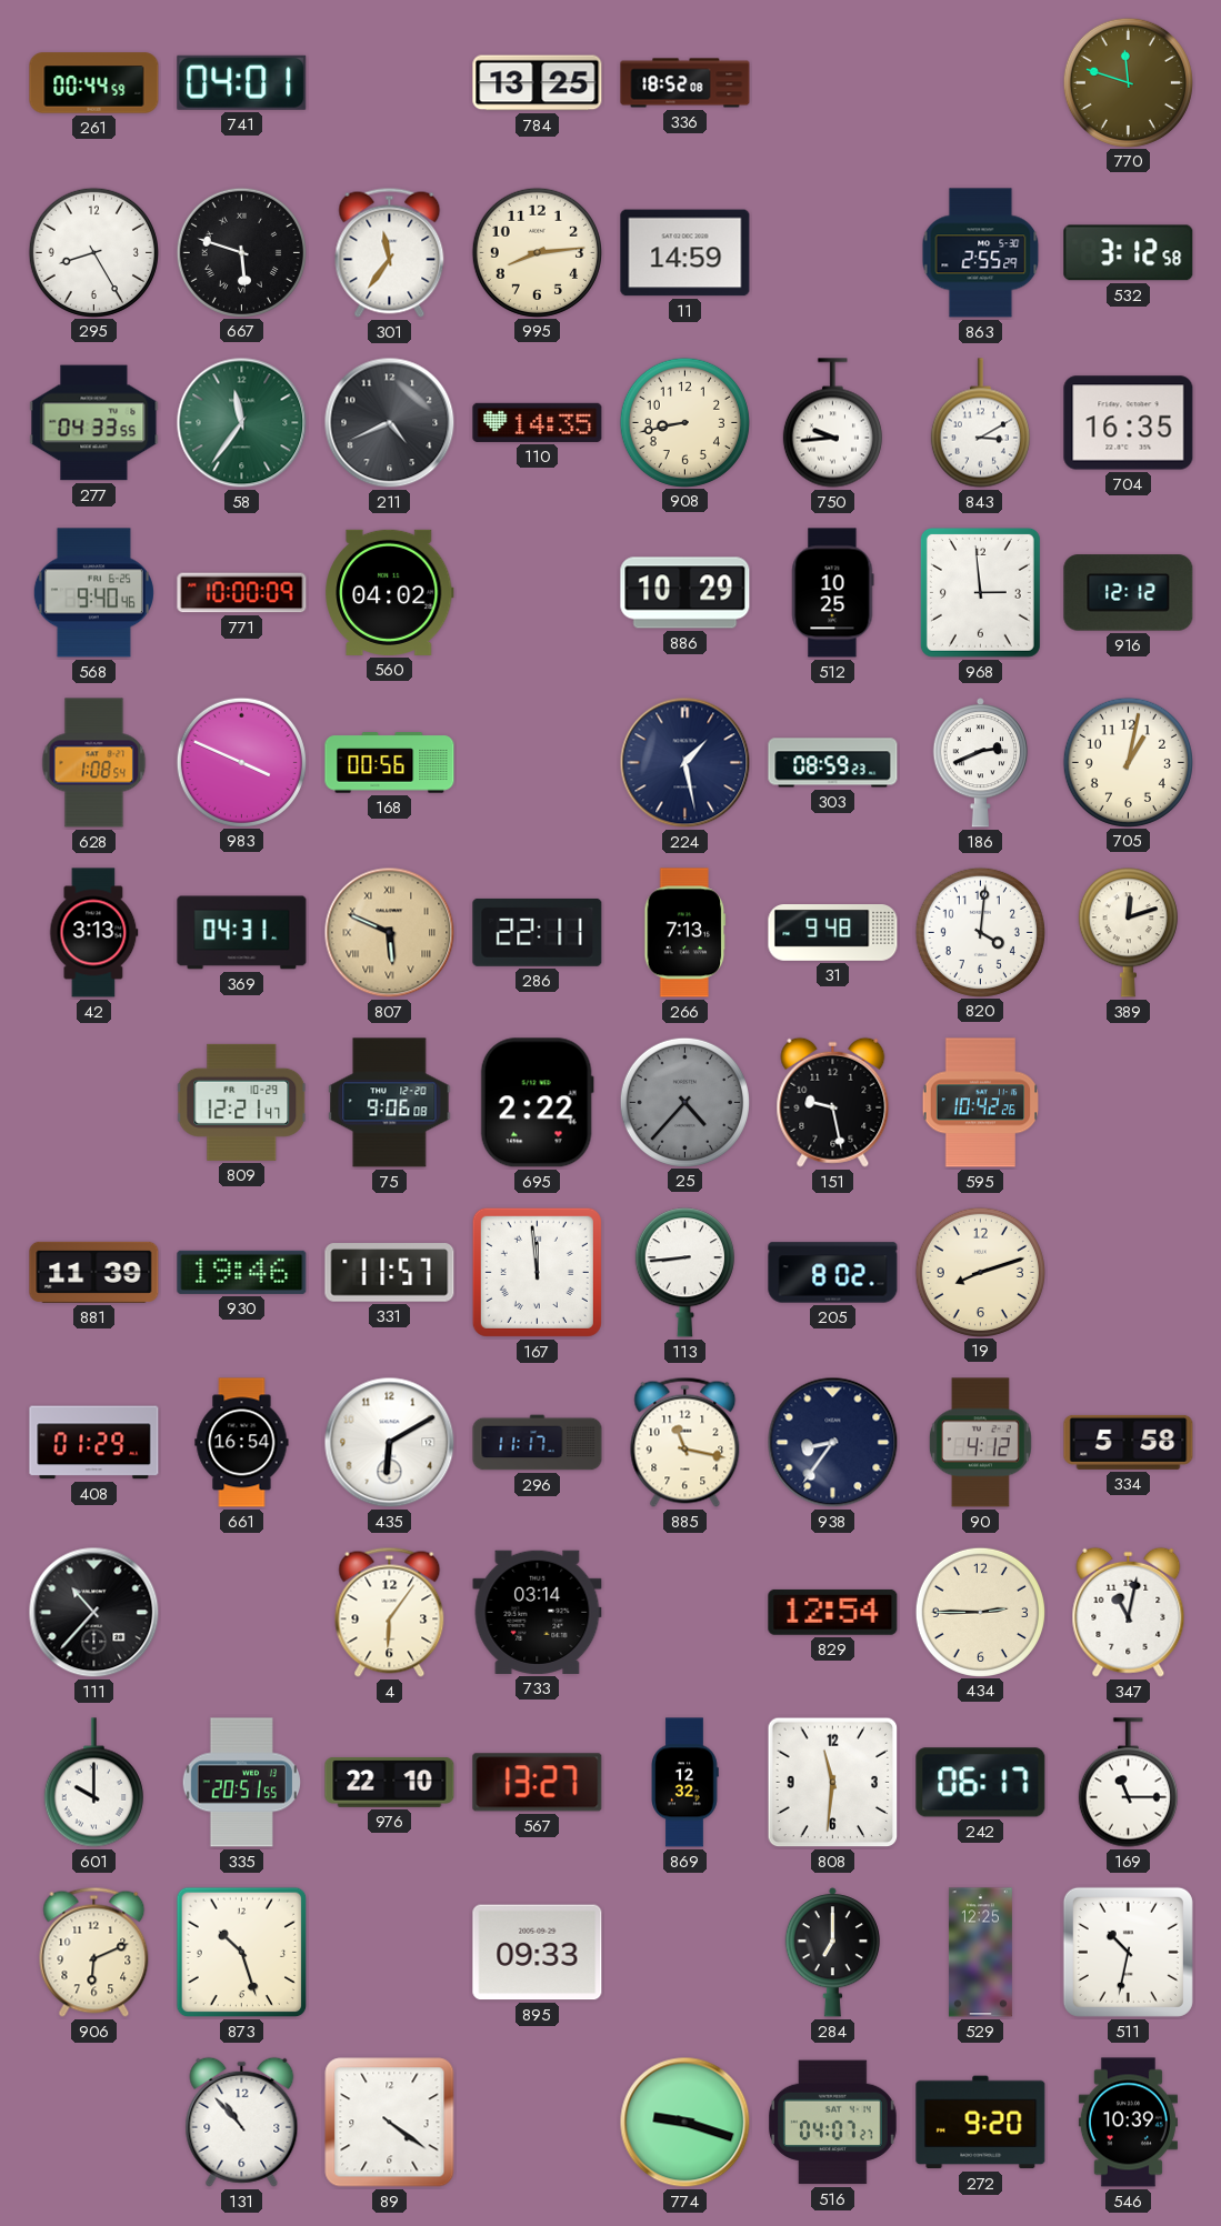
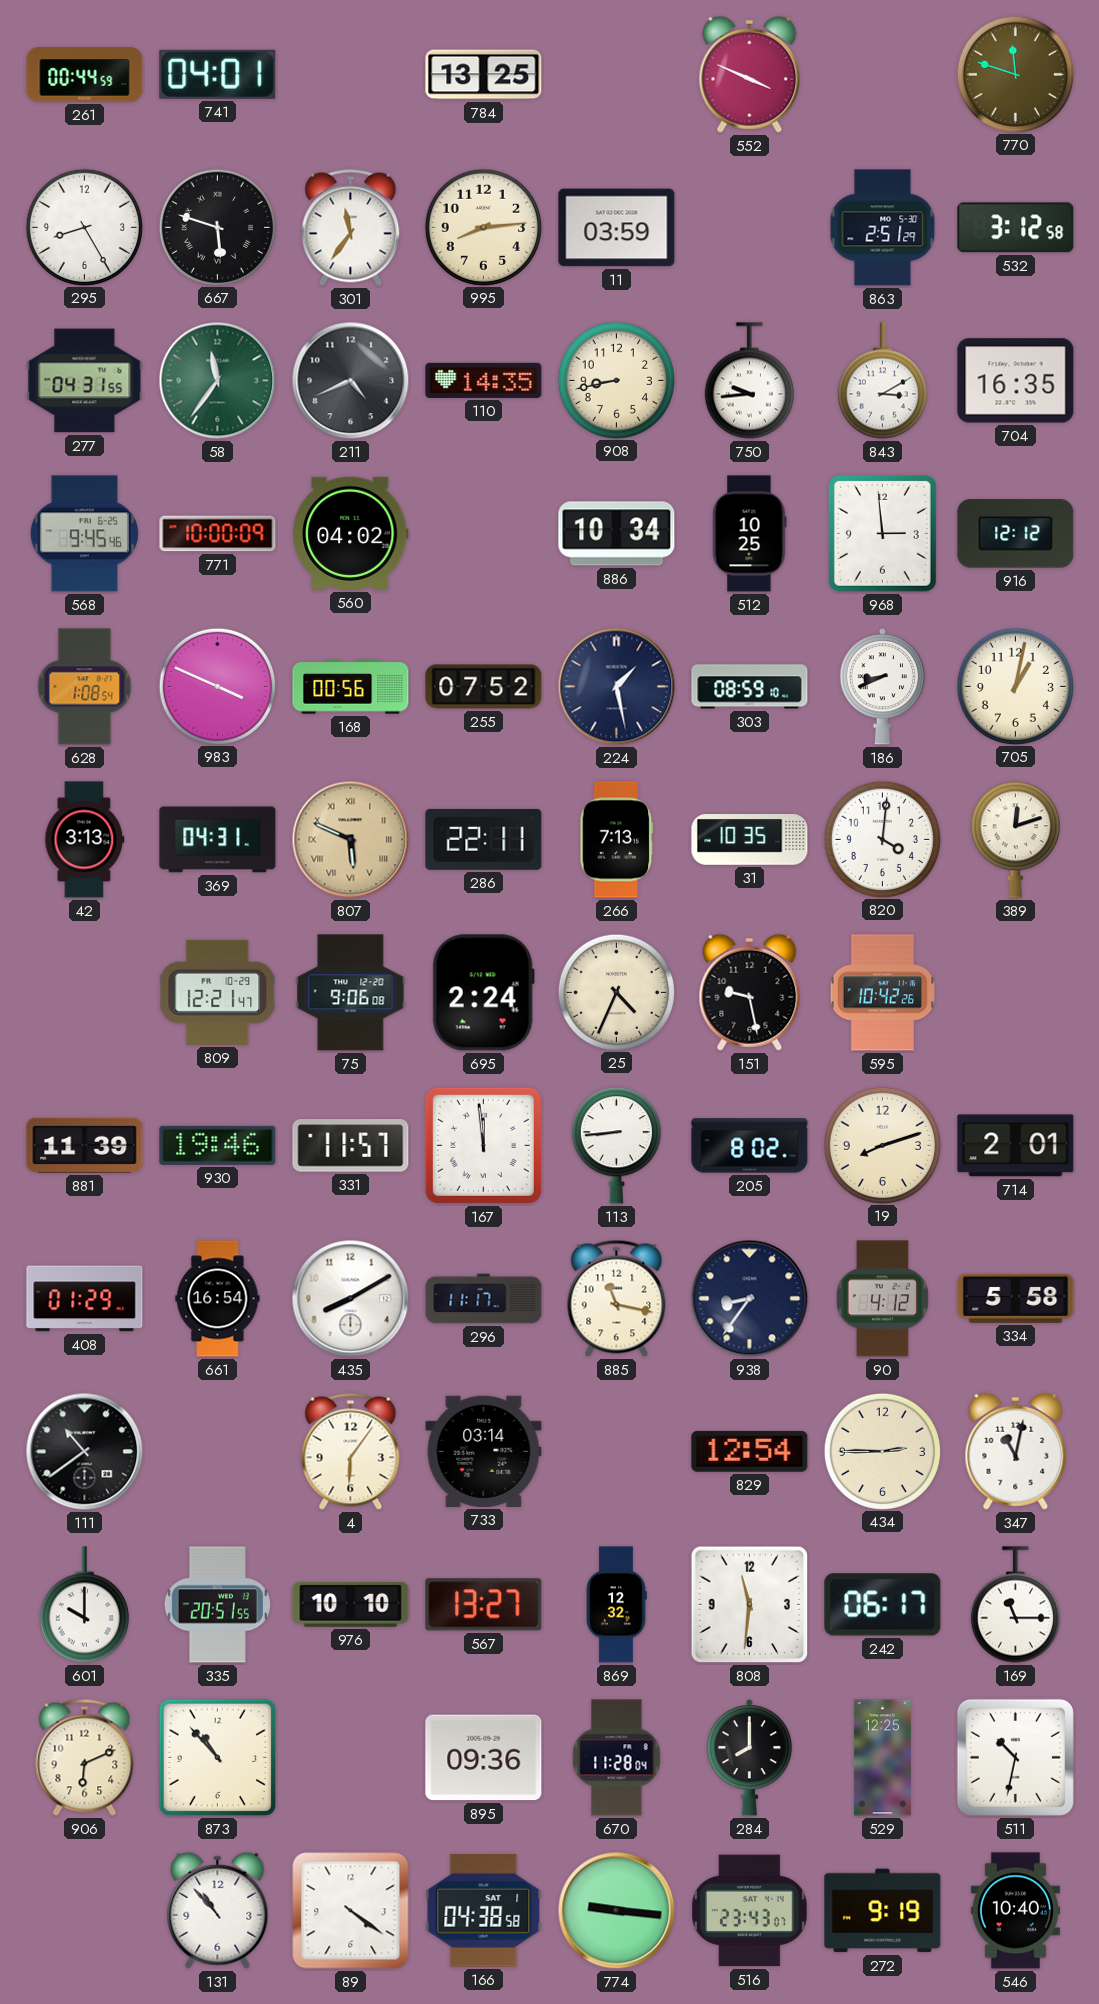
336: 18:52 -> none
552: none -> 3:49
11: 14:59 -> 03:59
863: 2:55 -> 2:51
277: 04:33 -> 04:31
568: 9:40 -> 9:45
886: 10:29 -> 10:34
255: none -> 07:52
303: 08:59:23 -> 08:59:10
186: 2:41 -> 8:41
31: 9:48 -> 10:35
695: 2:22 -> 2:24
25: 4:37 -> 4:34
25 dial: grey -> cream
714: none -> 2:01
435: 6:10 -> 8:10
111: 10:37 -> 10:39
976: 22:10 -> 10:10
873: 10:27 -> 10:53
895: 09:33 -> 09:36
670: none -> 11:28
284: 7:00 -> 8:00
166: none -> 04:38
774: 9:18 -> 9:16
516: 04:07 -> 23:43
272: 9:20 -> 9:19
546: 10:39 -> 10:40
